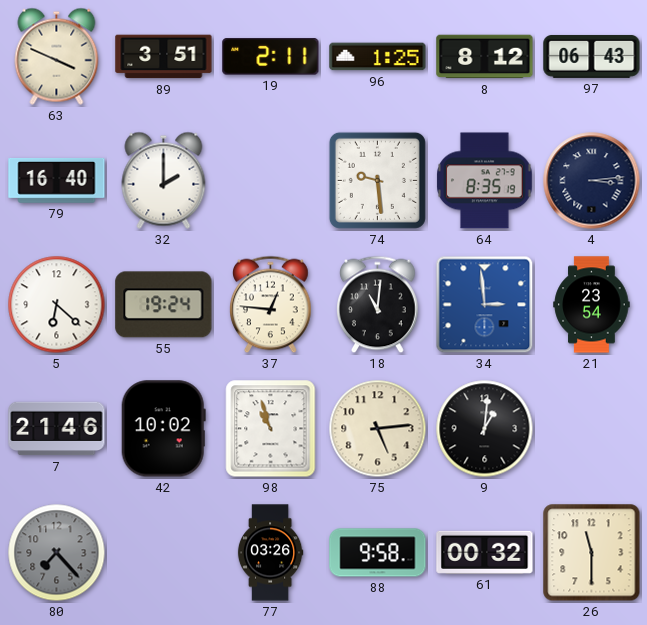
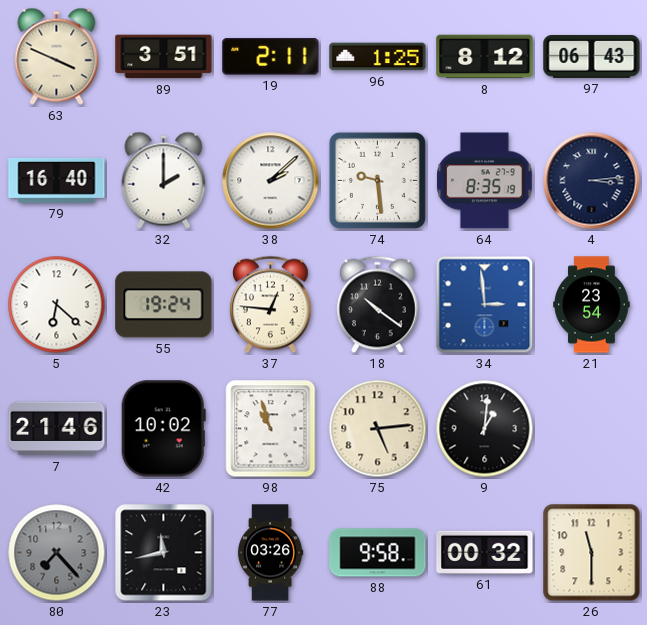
38: none -> 2:08
18: 11:01 -> 10:21
23: none -> 11:43
